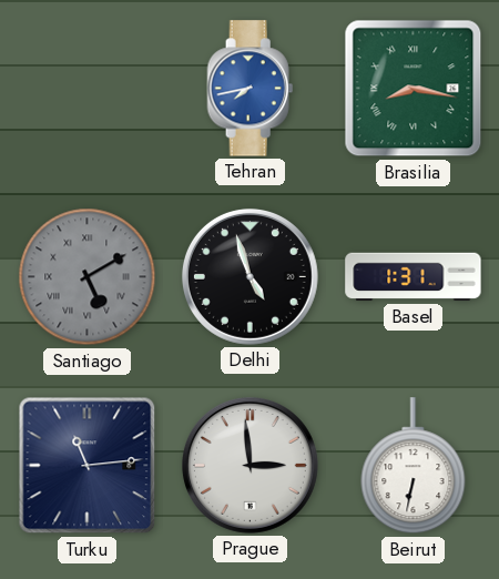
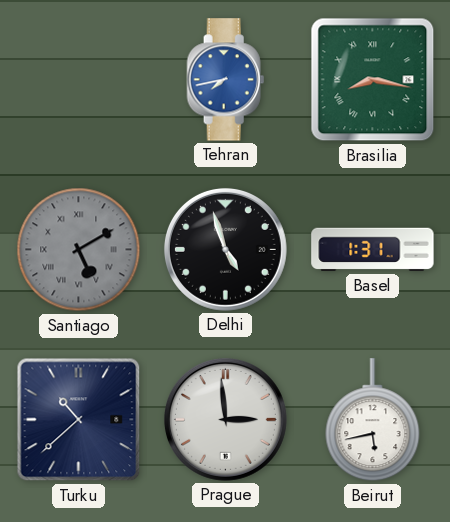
Turku: 11:14 -> 10:38
Beirut: 6:32 -> 5:43
